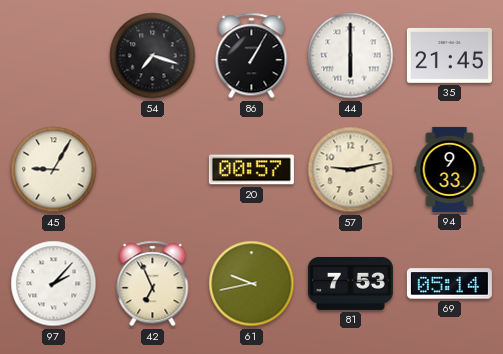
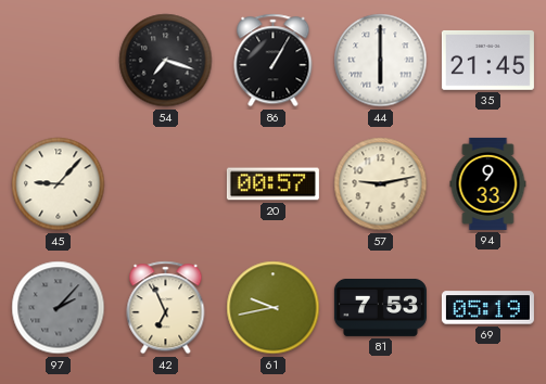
45: 9:05 -> 9:07
97 dial: white -> grey
69: 05:14 -> 05:19
